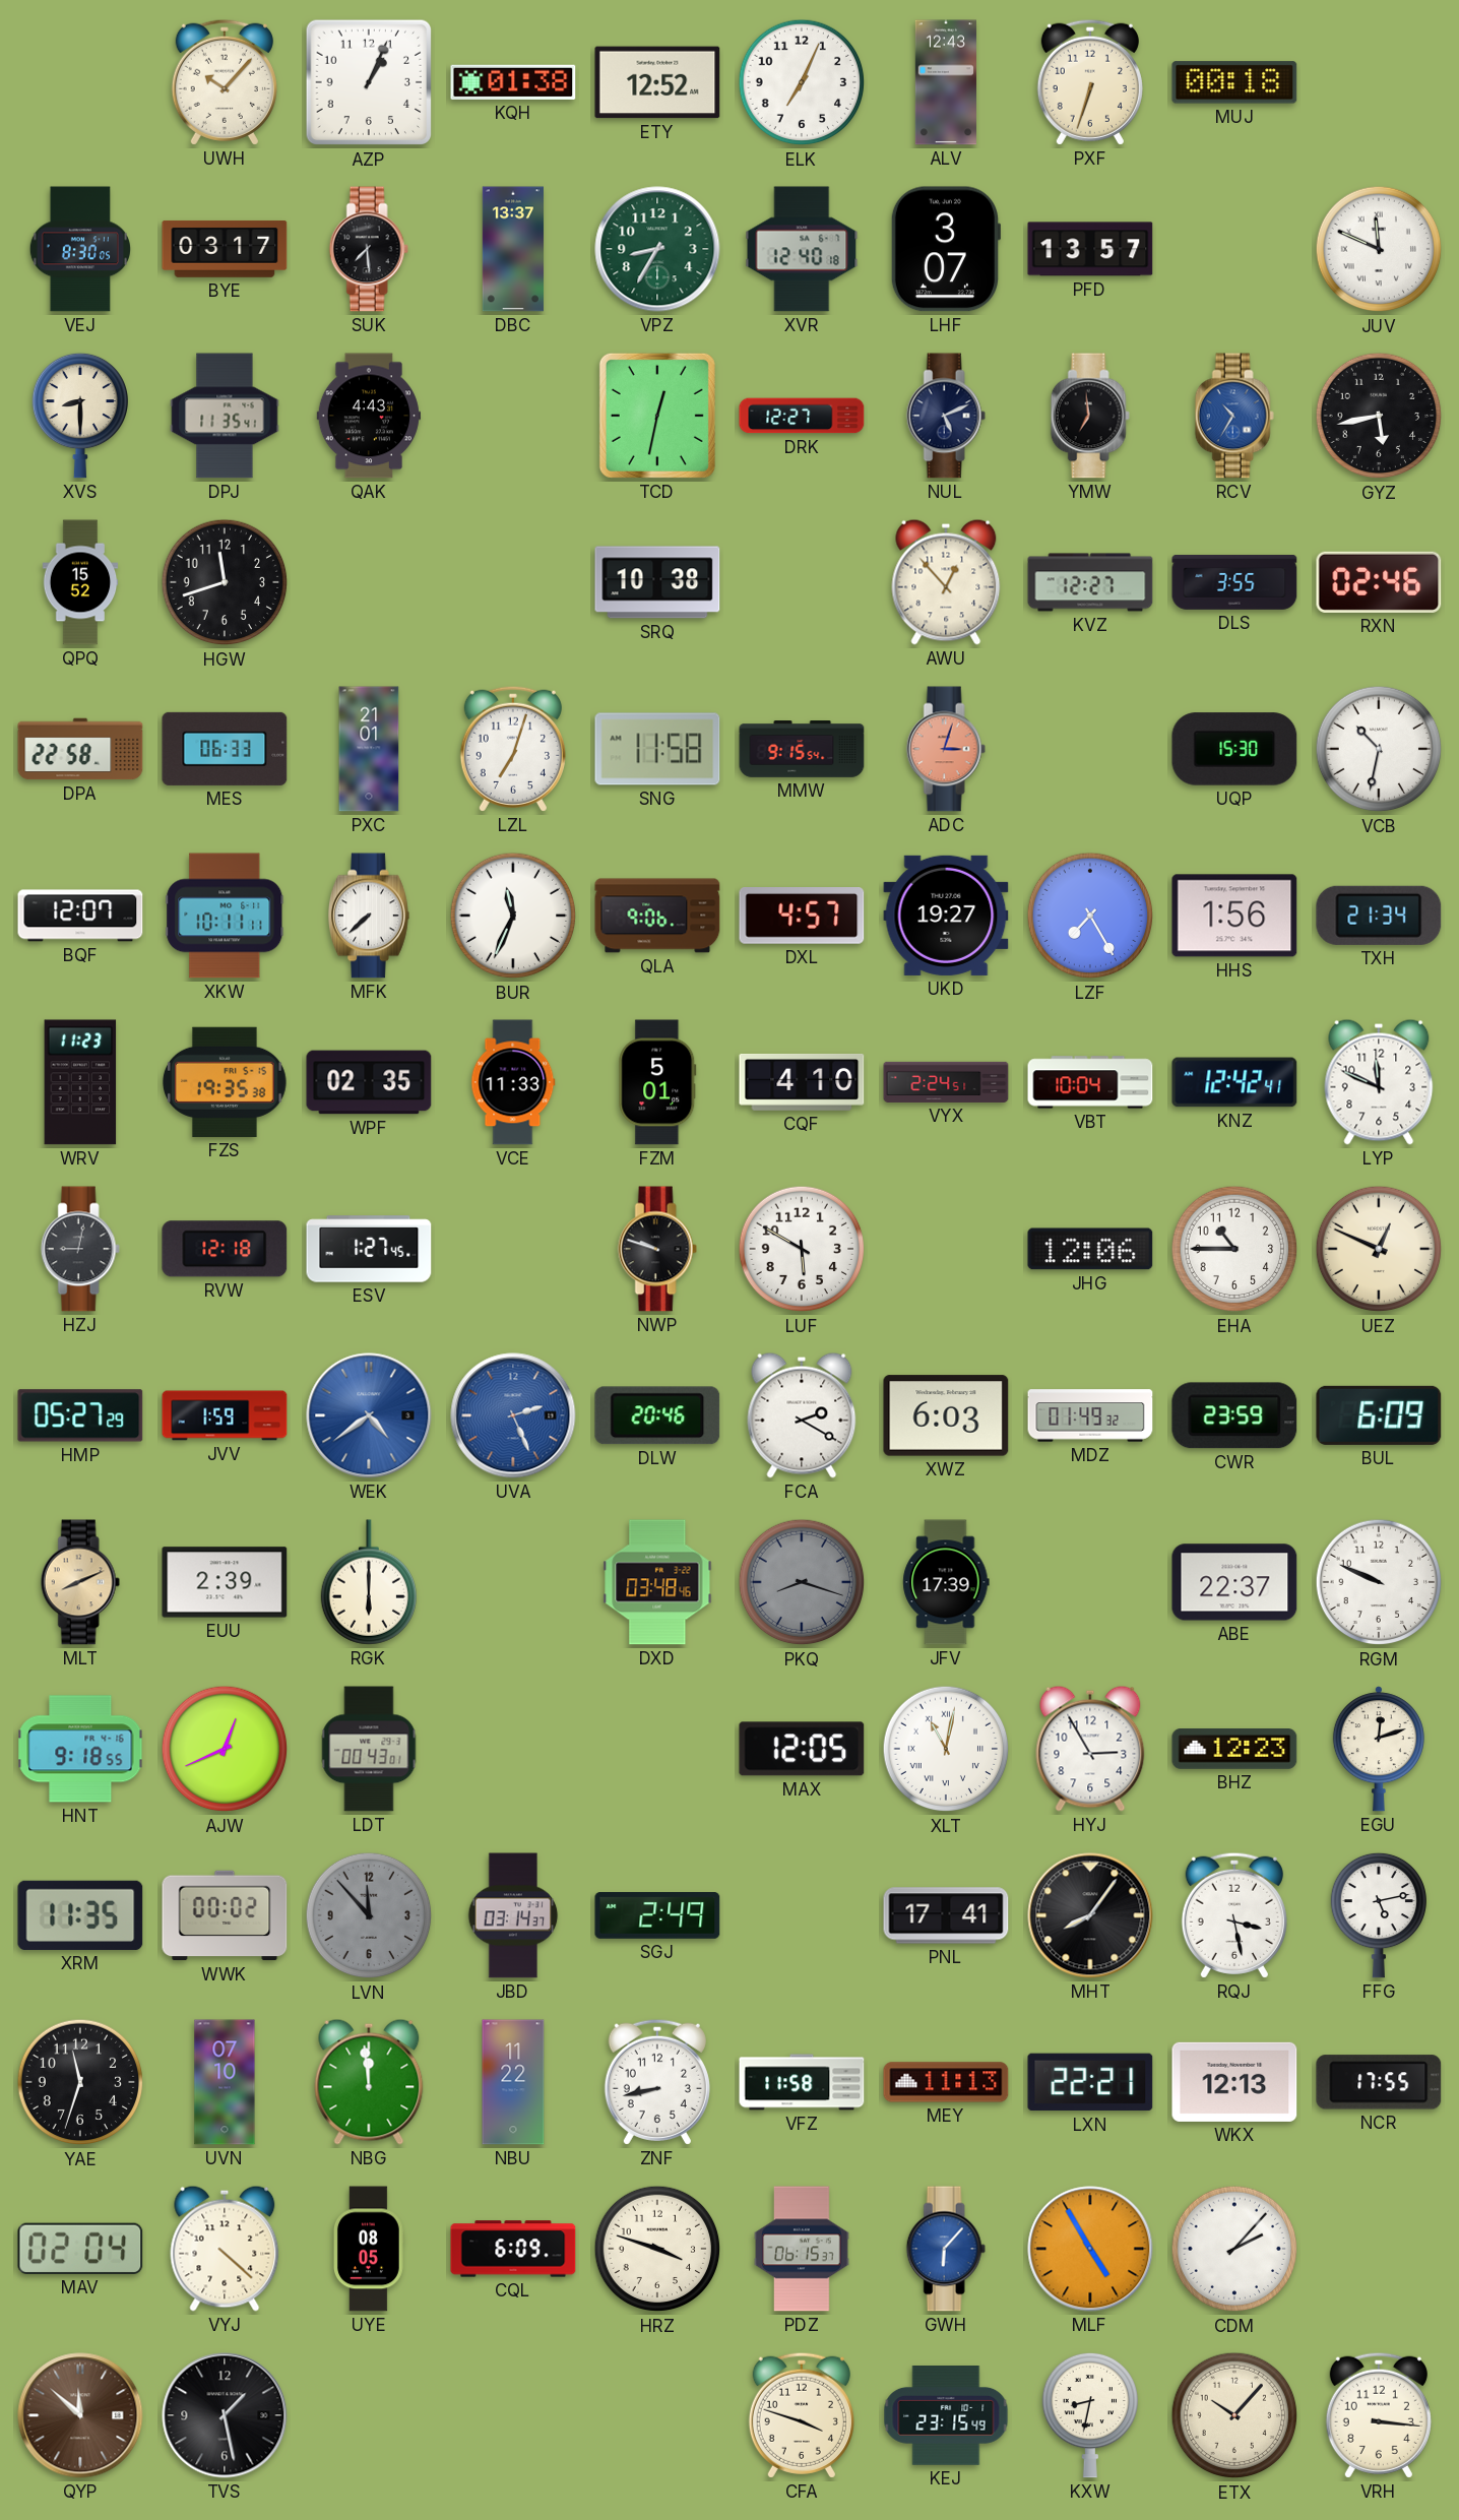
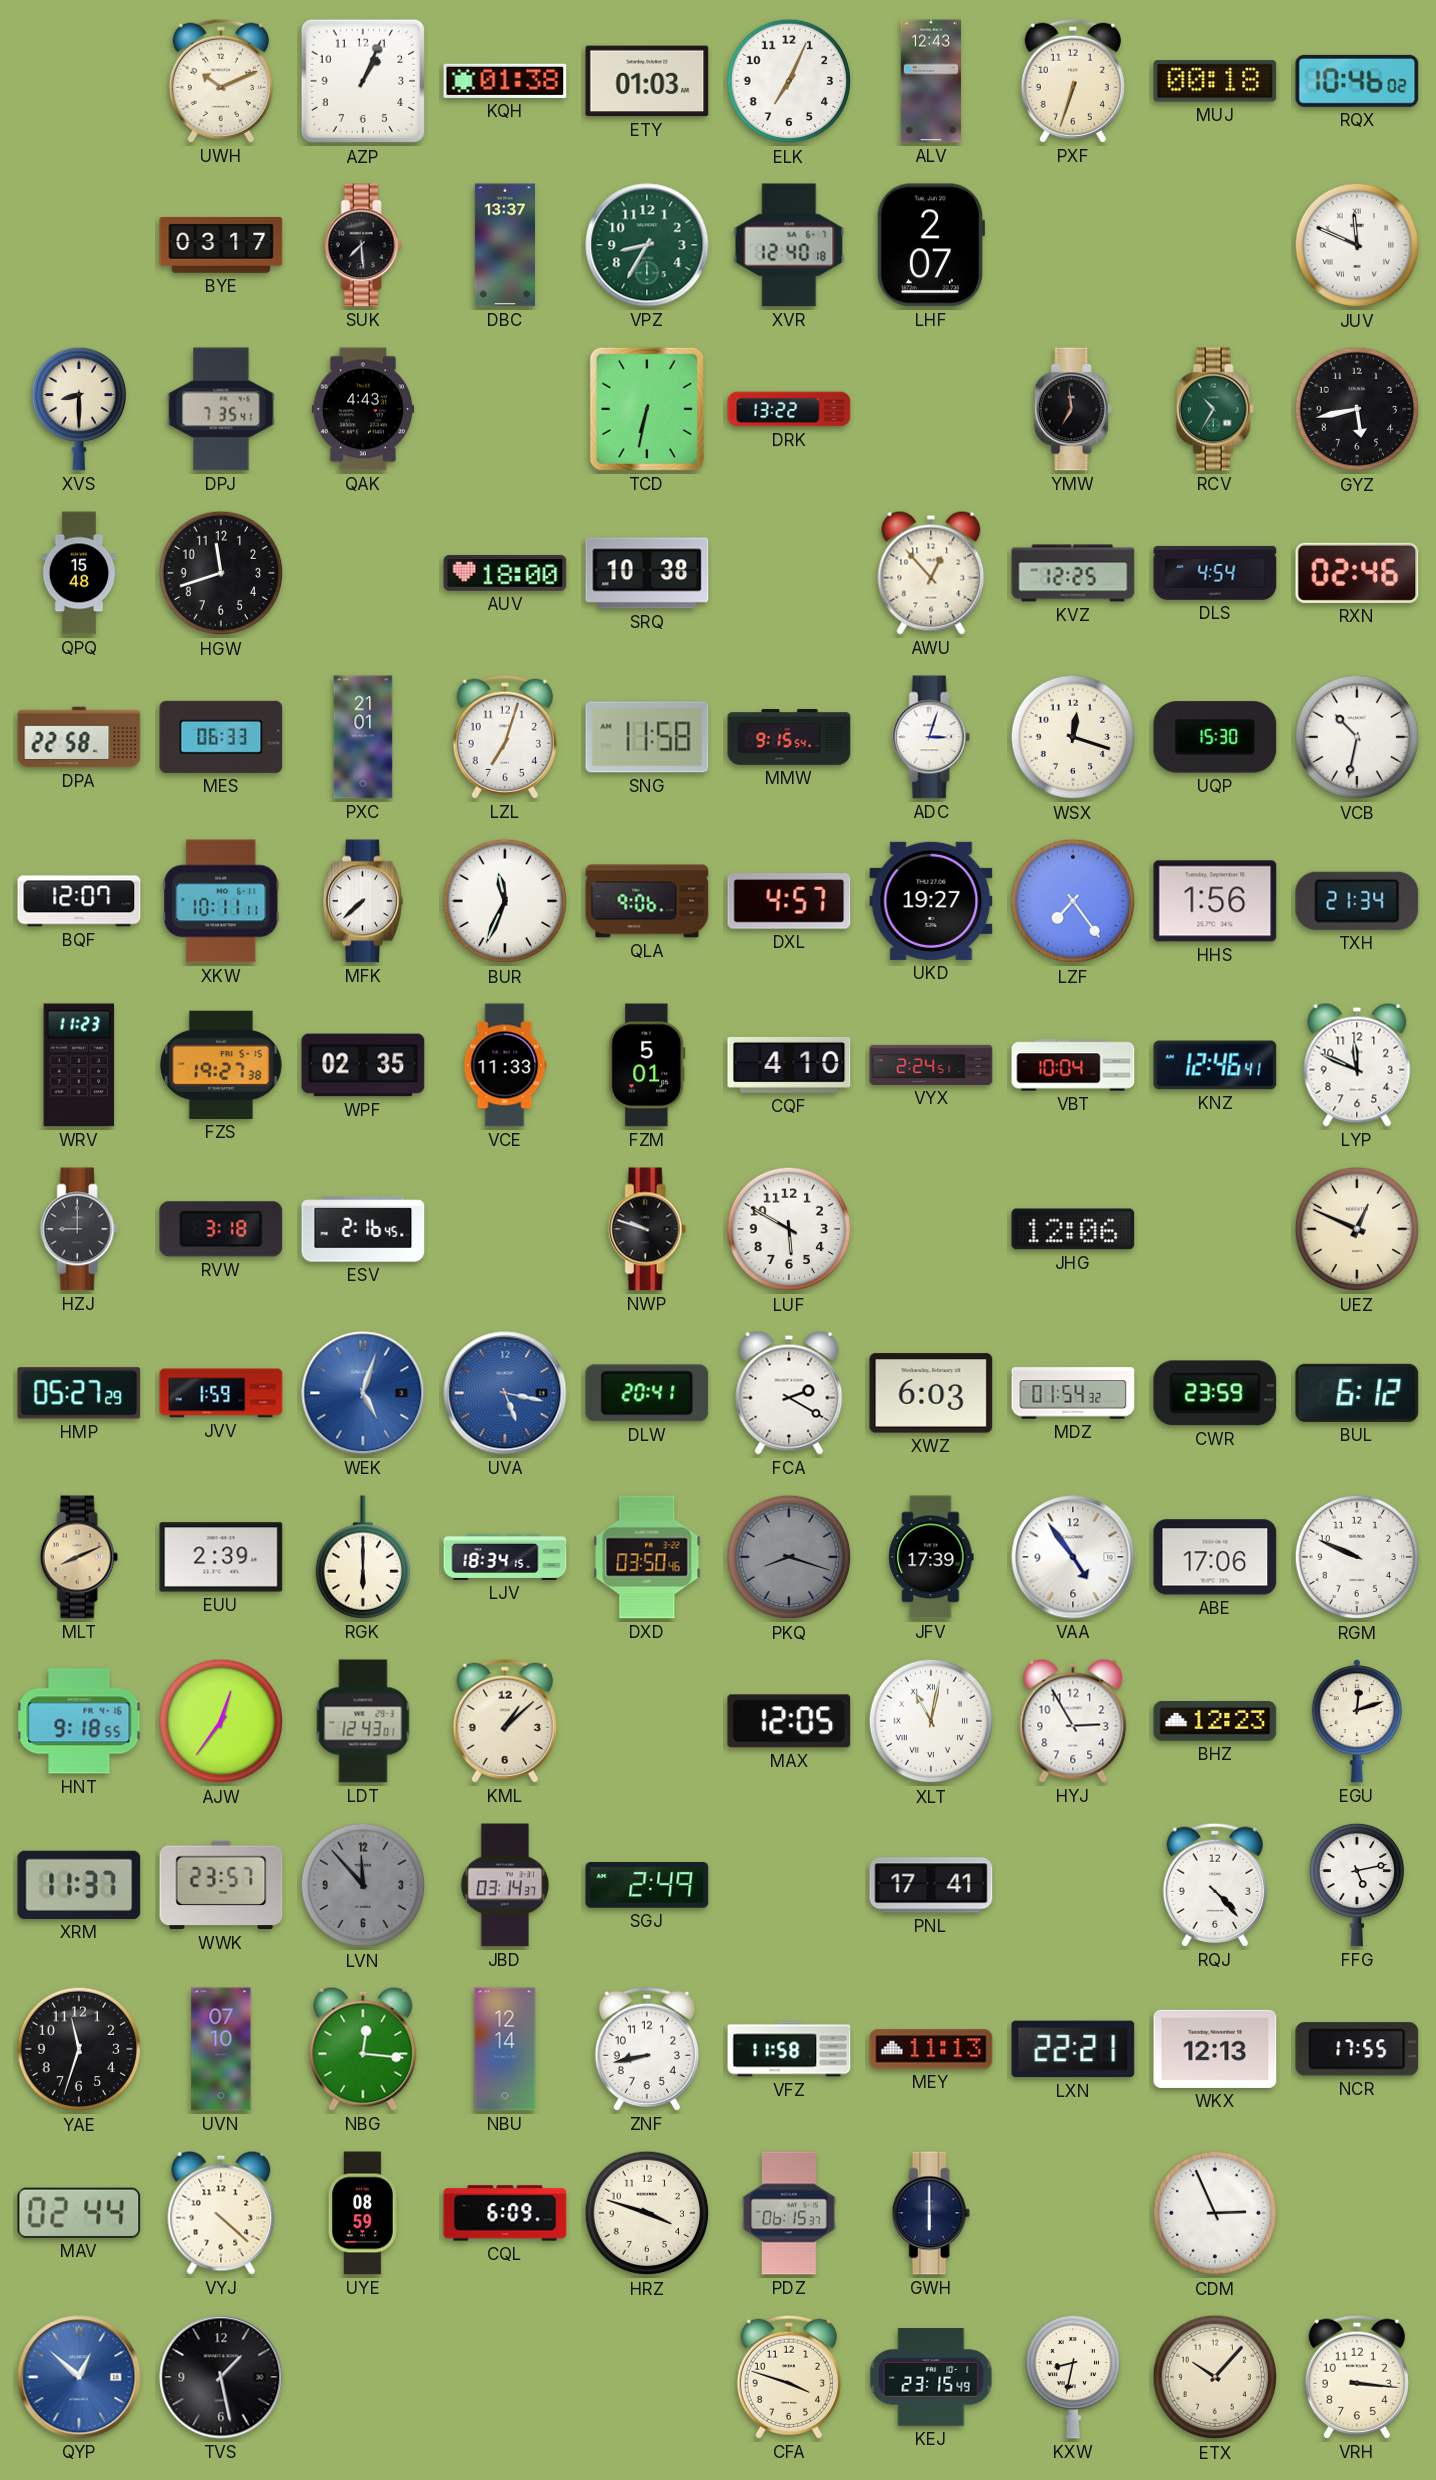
UWH: 10:07 -> 10:11
ETY: 12:52 -> 01:03
RQX: none -> 10:46
VEJ: 8:30 -> none
LHF: 3:07 -> 2:07
PFD: 13:57 -> none
DPJ: 11:35 -> 7:35
TCD: 12:32 -> 6:32
DRK: 12:27 -> 13:22
NUL: 5:11 -> none
RCV dial: blue -> green
QPQ: 15:52 -> 15:48
AUV: none -> 18:00
KVZ: 12:27 -> 12:25
DLS: 3:55 -> 4:54
ADC dial: salmon -> white
WSX: none -> 12:18
LZF: 7:25 -> 7:24
FZS: 19:35 -> 19:27
KNZ: 12:42 -> 12:46
HZJ: 9:02 -> 9:00
RVW: 12:18 -> 3:18
ESV: 1:27 -> 2:16
EHA: 10:45 -> none
WEK: 4:39 -> 5:03
UVA: 2:26 -> 5:17
DLW: 20:46 -> 20:41
MDZ: 01:49 -> 01:54
BUL: 6:09 -> 6:12
LJV: none -> 18:34
DXD: 03:48 -> 03:50
VAA: none -> 4:54
ABE: 22:37 -> 17:06
AJW: 12:41 -> 12:36
LDT: 00:43 -> 12:43
KML: none -> 1:08
XRM: 11:35 -> 11:37
WWK: 00:02 -> 23:57
MHT: 8:06 -> none
RQJ: 3:28 -> 4:23
NBG: 11:59 -> 12:16
NBU: 11:22 -> 12:14
MAV: 02:04 -> 02:44
UYE: 08:05 -> 08:59
GWH: 6:07 -> 6:00
GWH dial: blue -> navy
MLF: 4:55 -> none
CDM: 2:07 -> 2:56
QYP: 11:52 -> 12:52
QYP dial: brown -> blue
